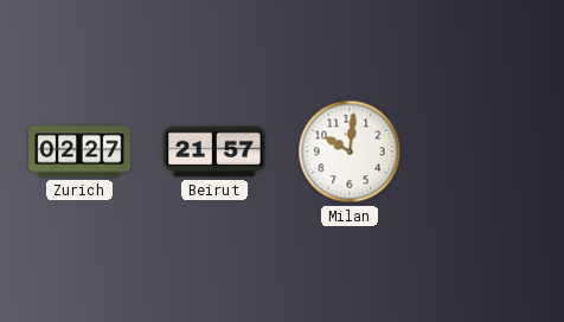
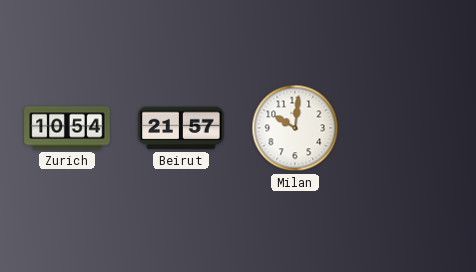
Zurich: 02:27 -> 10:54
